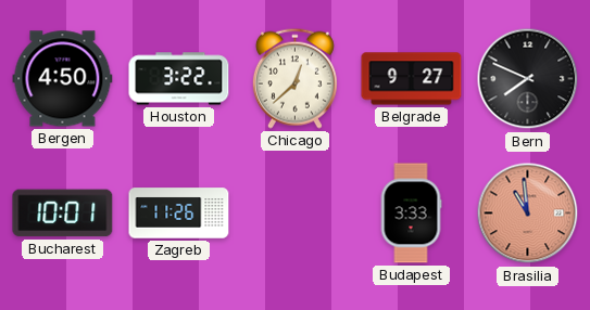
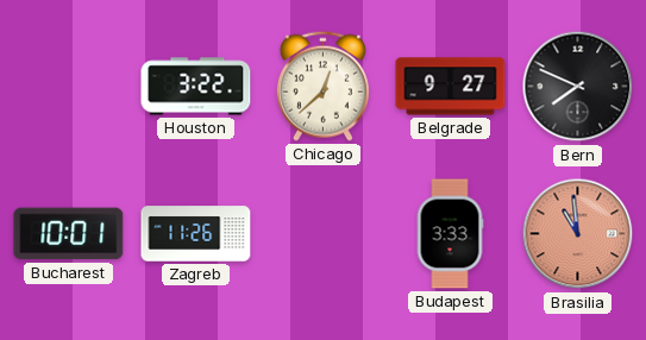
Bergen: 4:50 -> none
